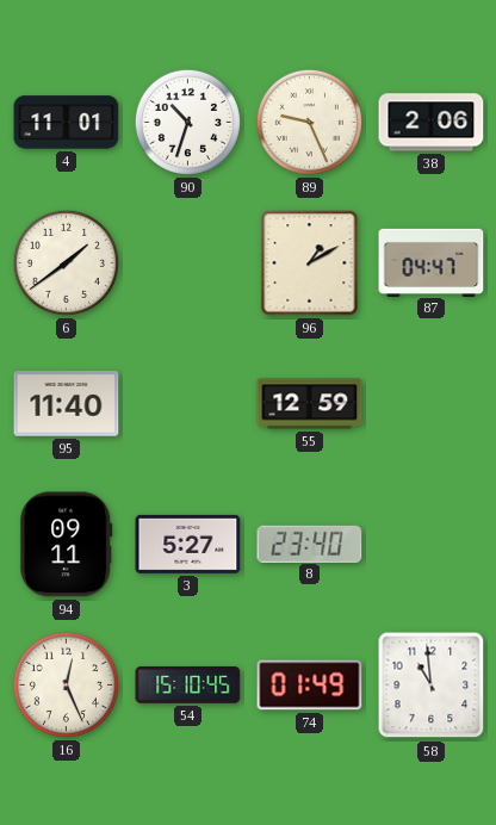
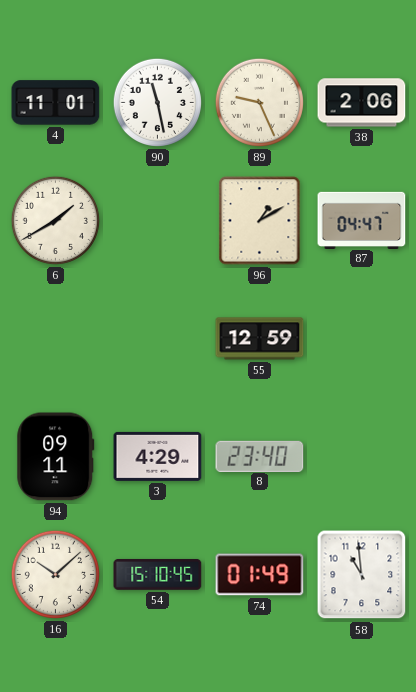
90: 10:33 -> 11:28
6: 1:39 -> 1:40
95: 11:40 -> none
3: 5:27 -> 4:29
16: 12:26 -> 10:08
